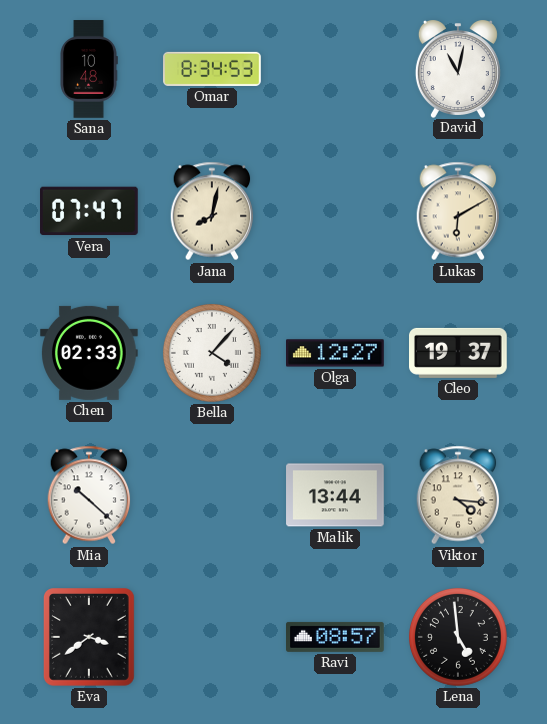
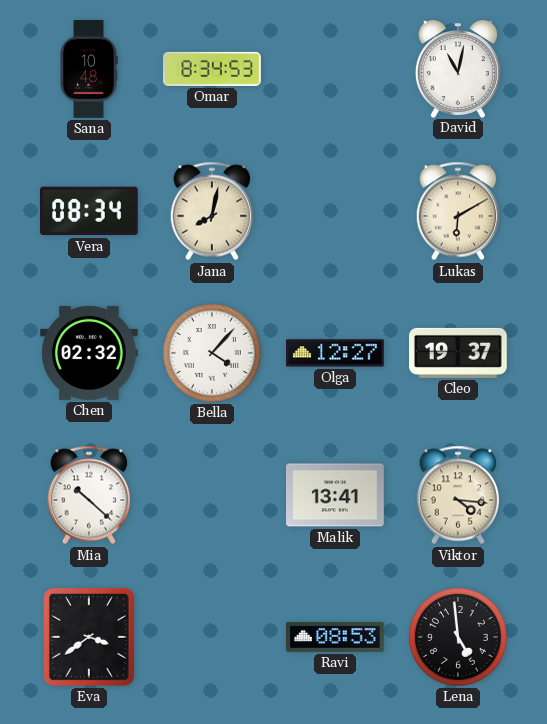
Vera: 07:47 -> 08:34
Chen: 02:33 -> 02:32
Malik: 13:44 -> 13:41
Ravi: 08:57 -> 08:53
